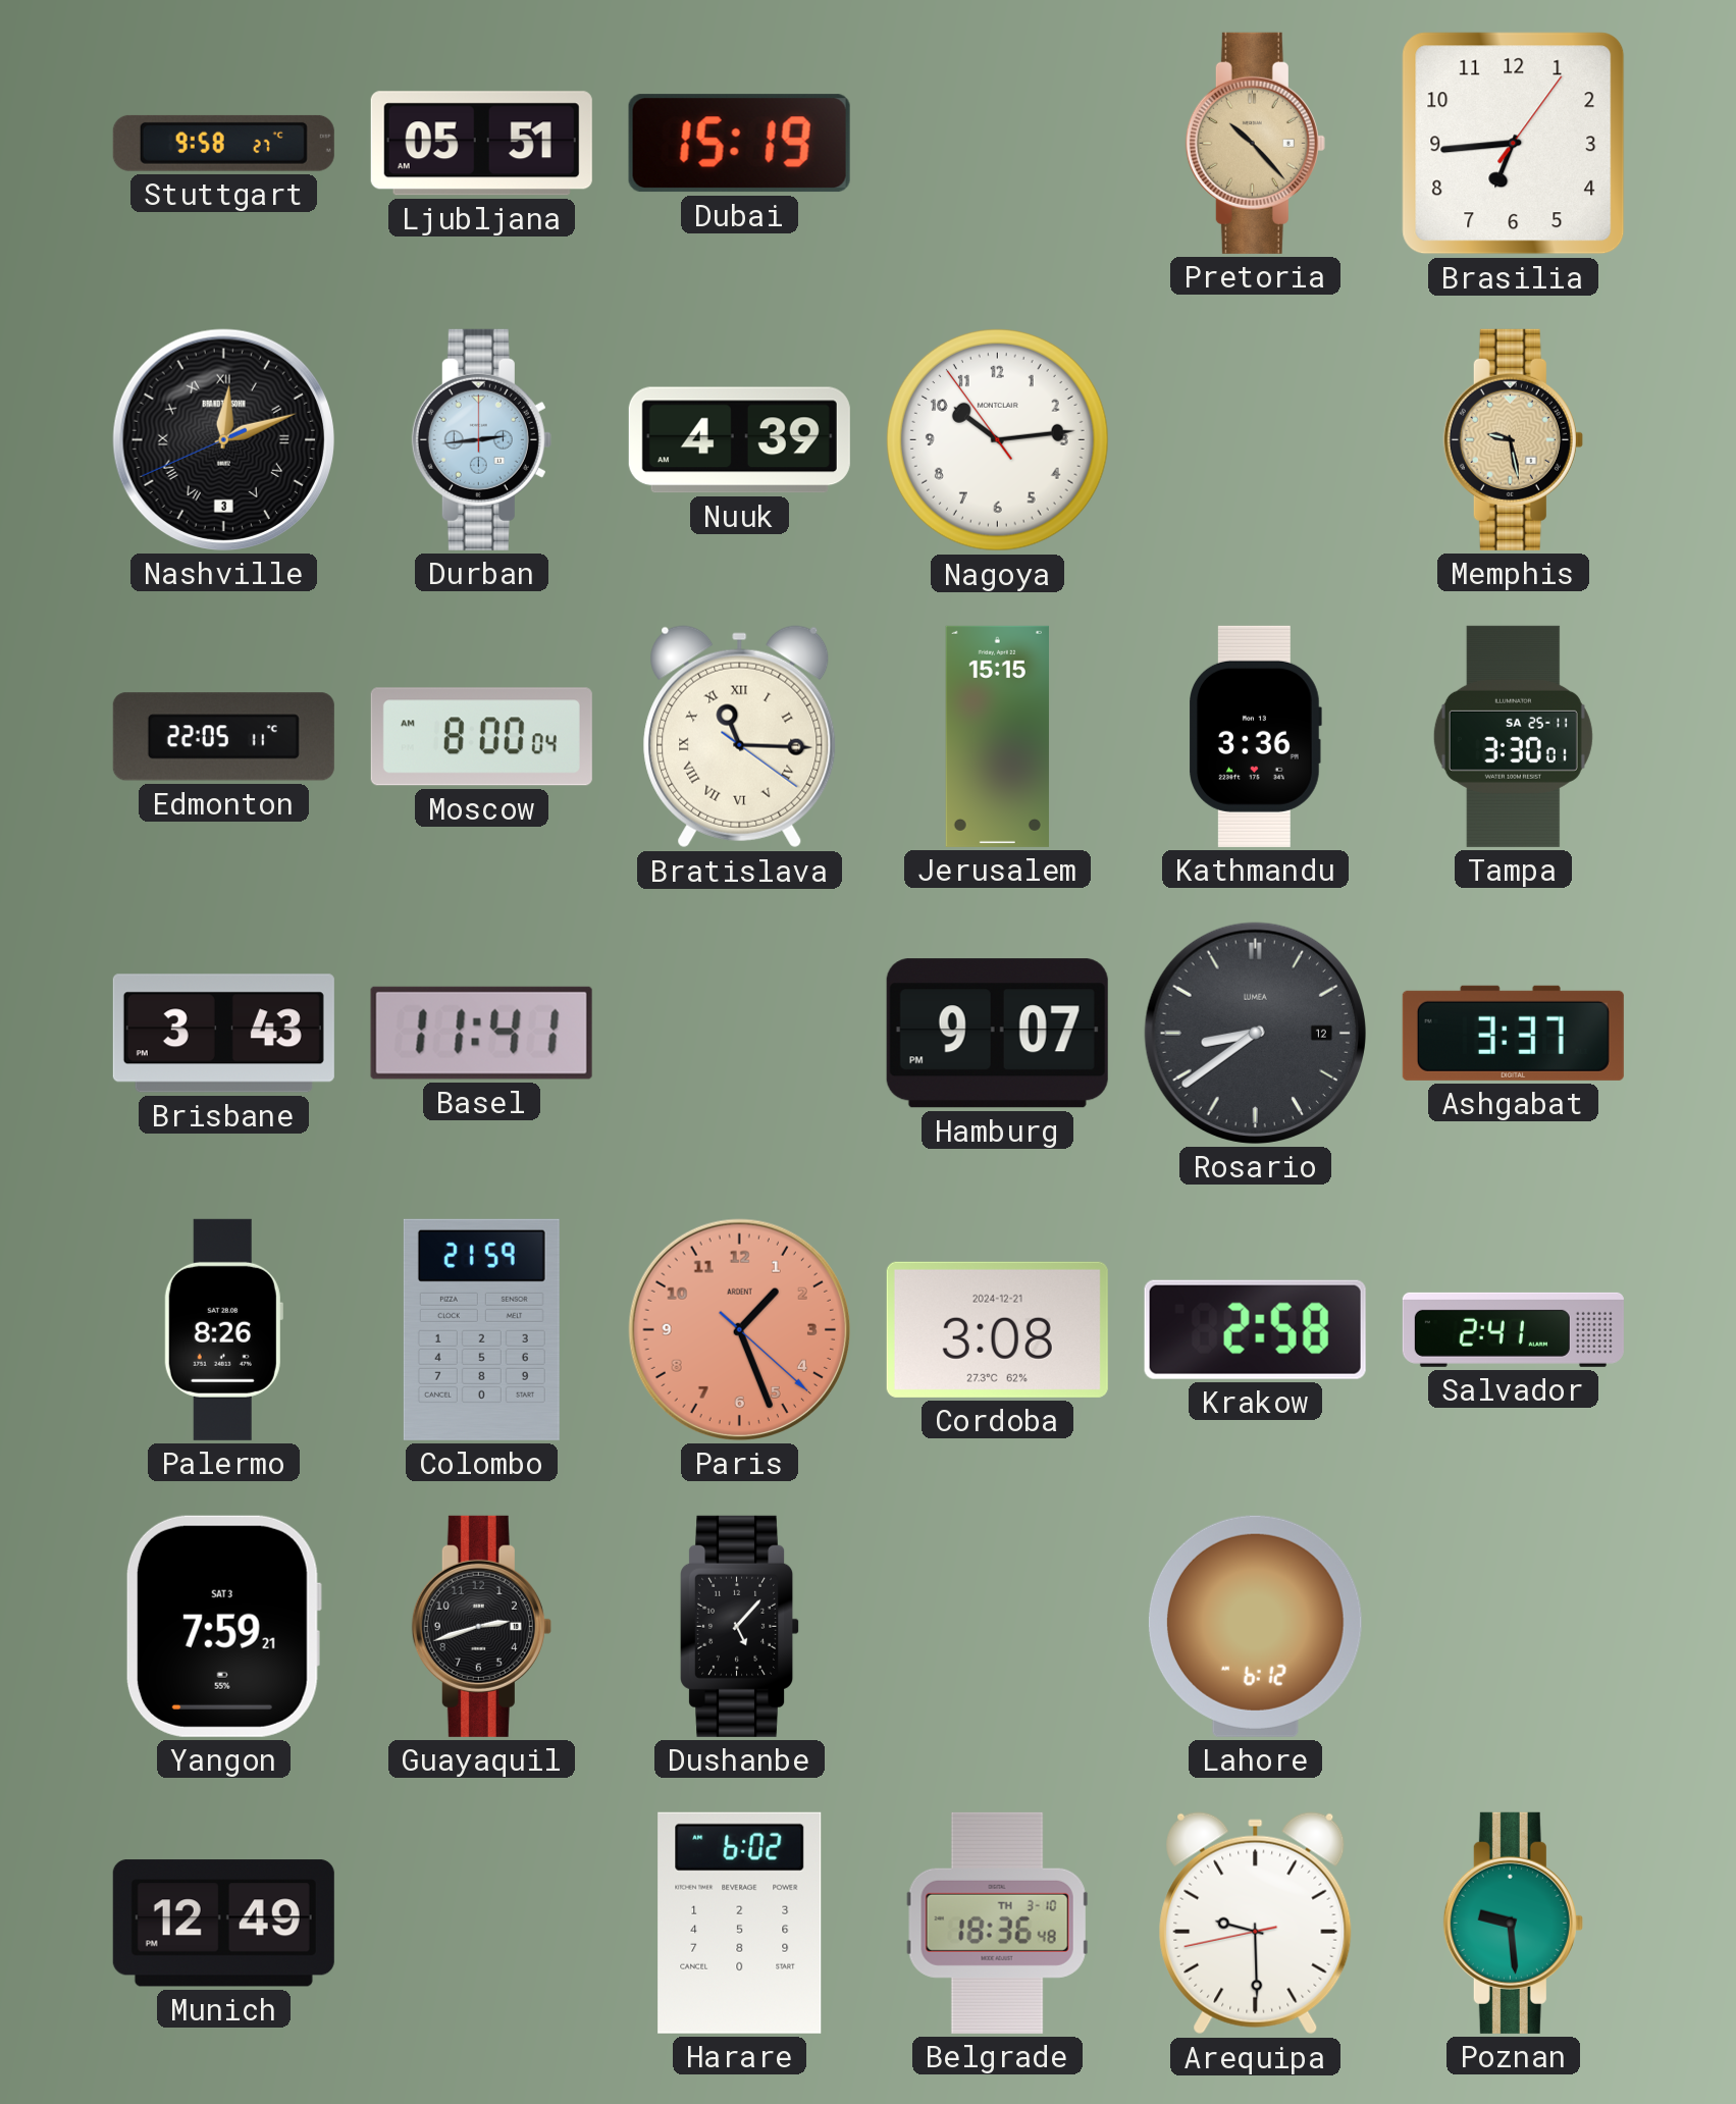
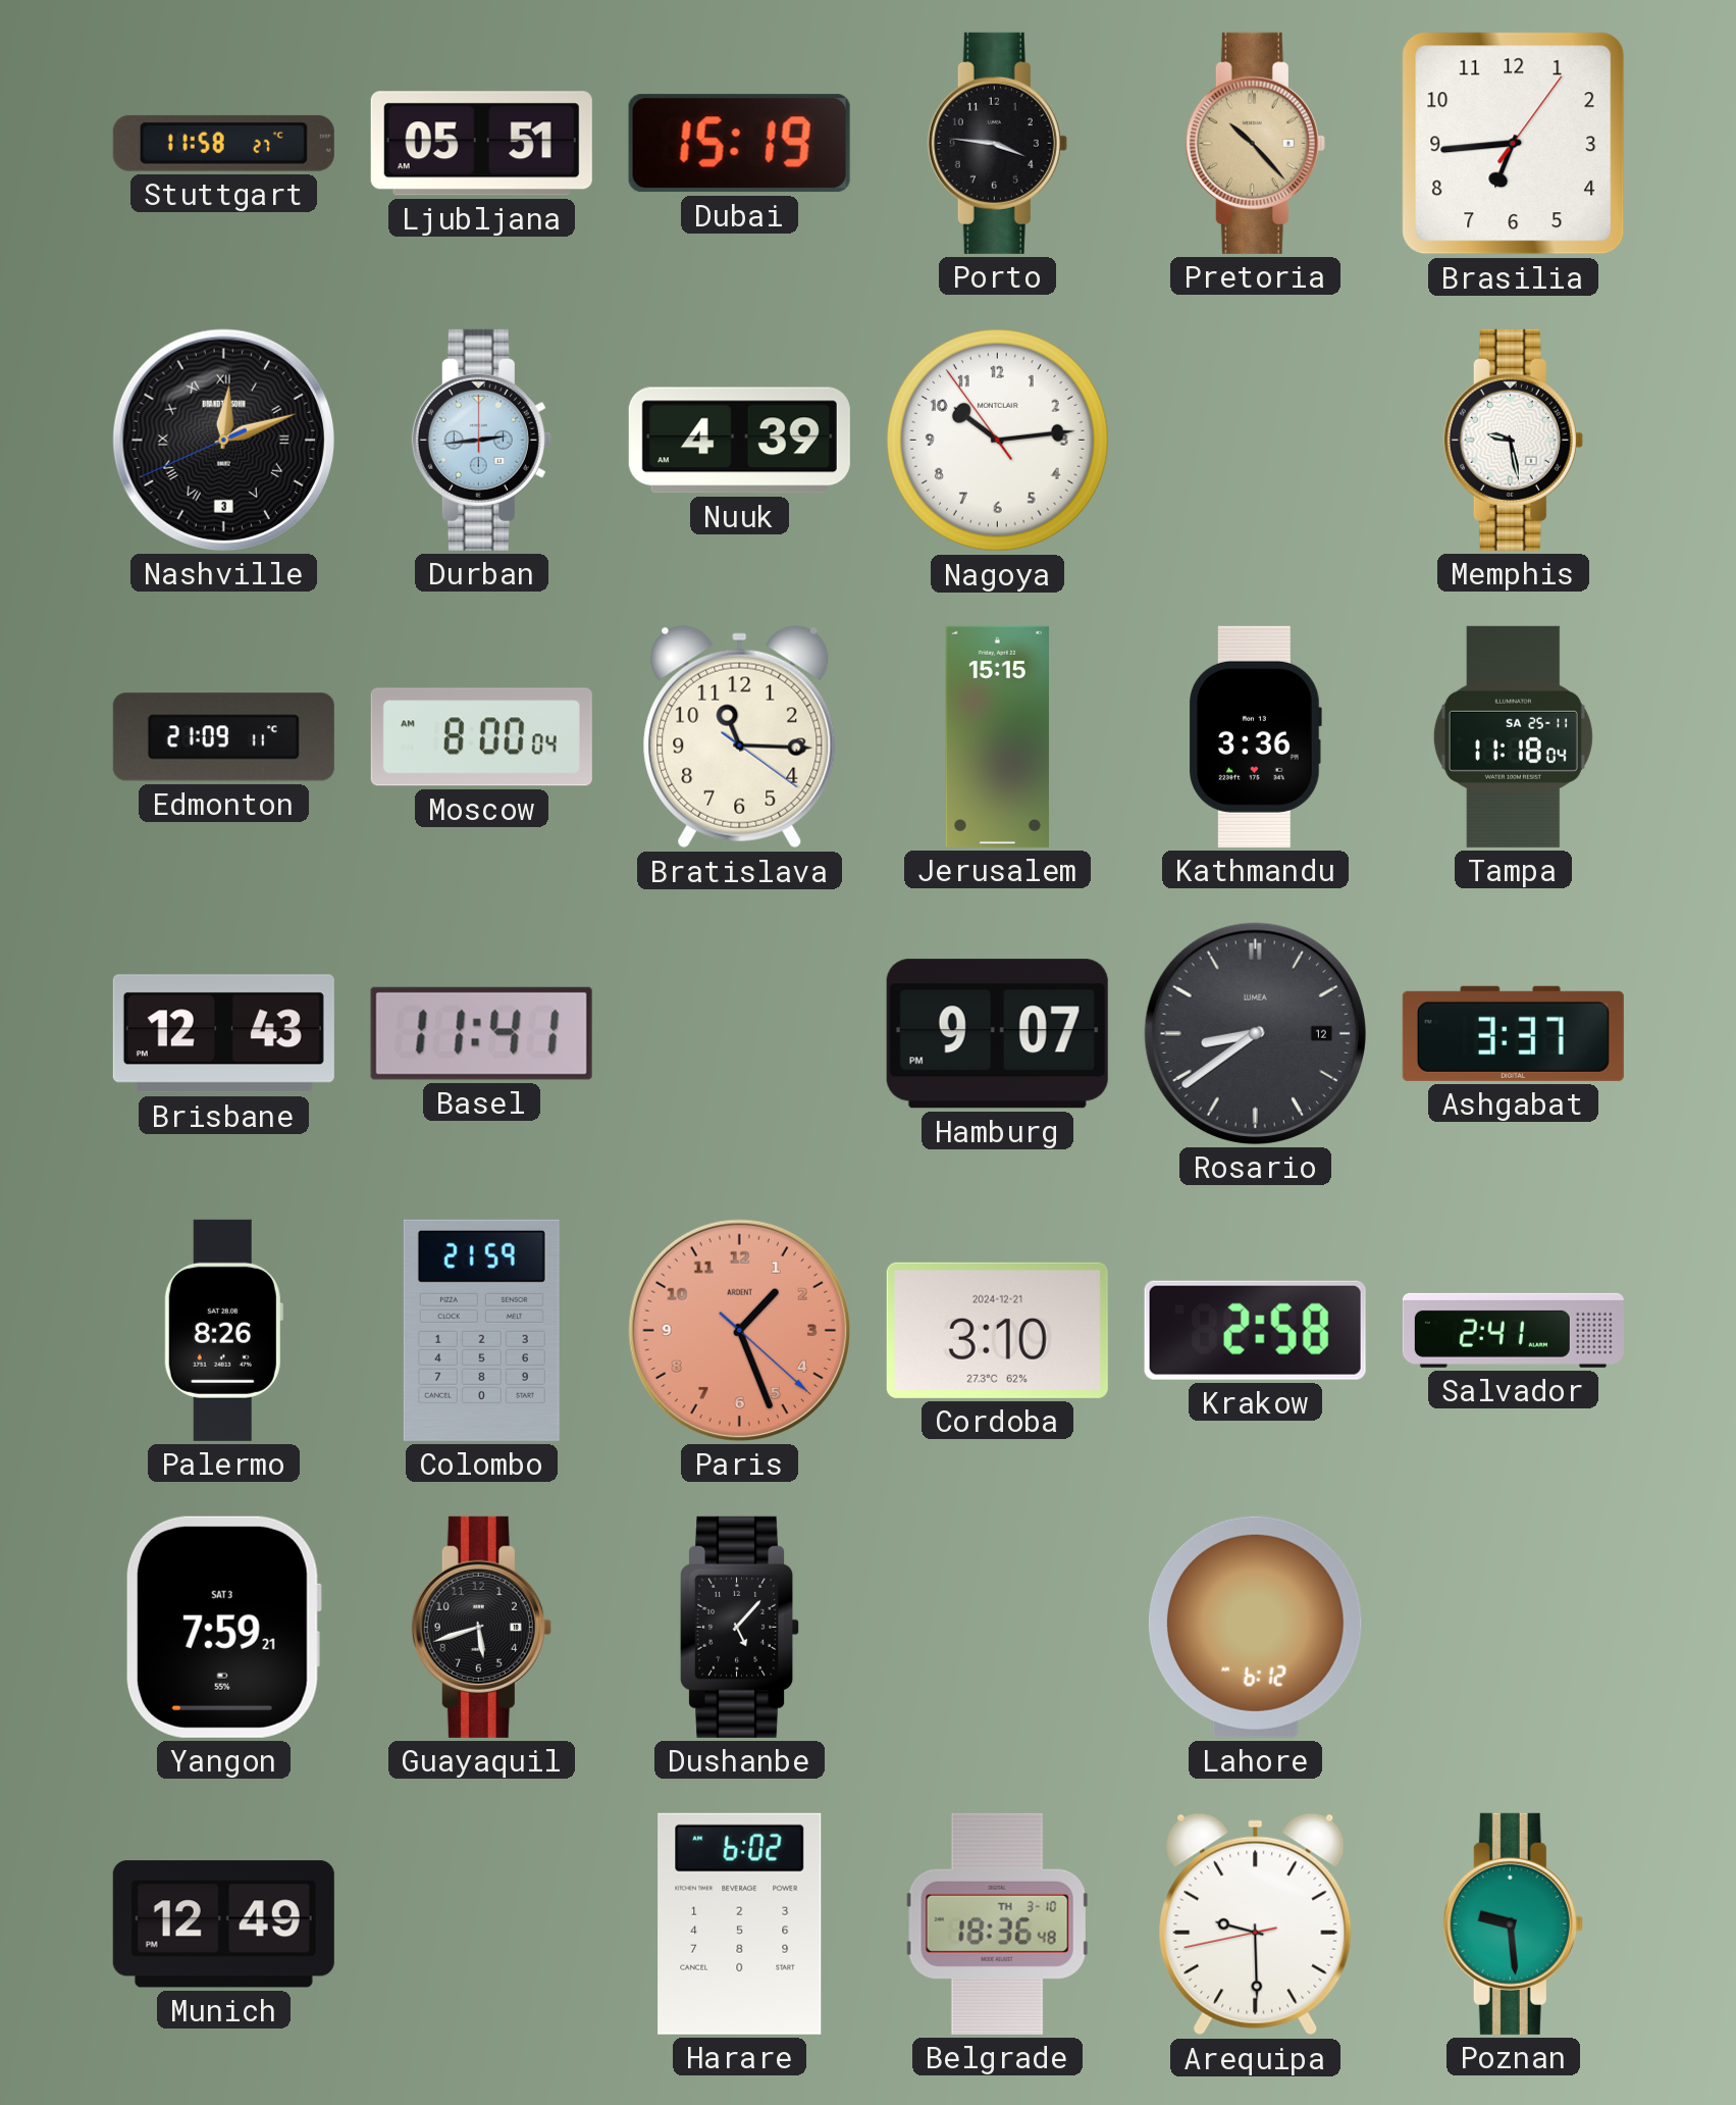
Stuttgart: 9:58 -> 11:58
Porto: none -> 3:46
Memphis dial: champagne -> white
Edmonton: 22:05 -> 21:09
Bratislava numerals: Roman -> Arabic
Tampa: 3:30 -> 11:18
Brisbane: 3:43 -> 12:43
Cordoba: 3:08 -> 3:10
Guayaquil: 2:42 -> 5:42
